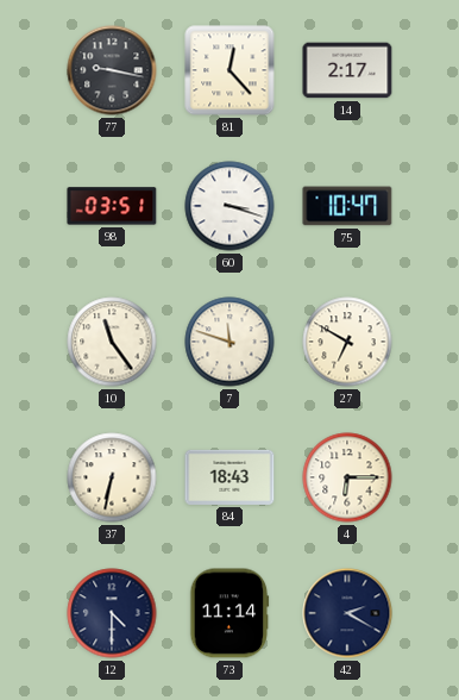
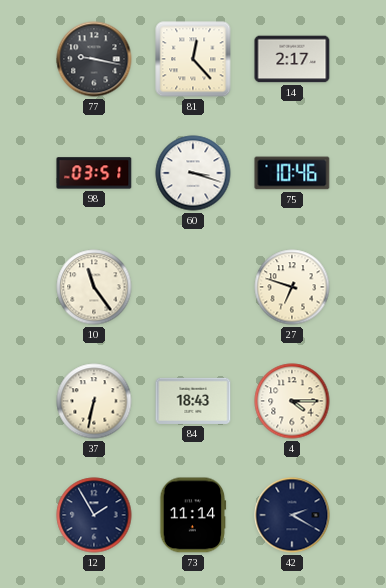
75: 10:47 -> 10:46
7: 11:48 -> none
27: 6:50 -> 6:48
4: 6:15 -> 4:15
12: 4:30 -> 1:55
